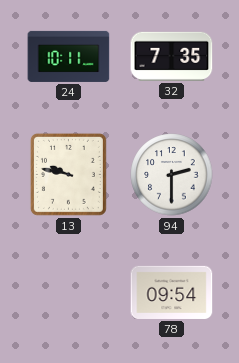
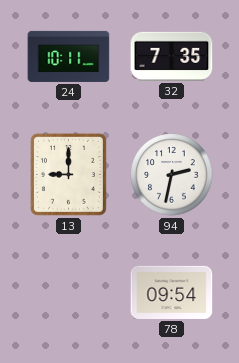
13: 9:47 -> 9:00
94: 2:30 -> 2:32
